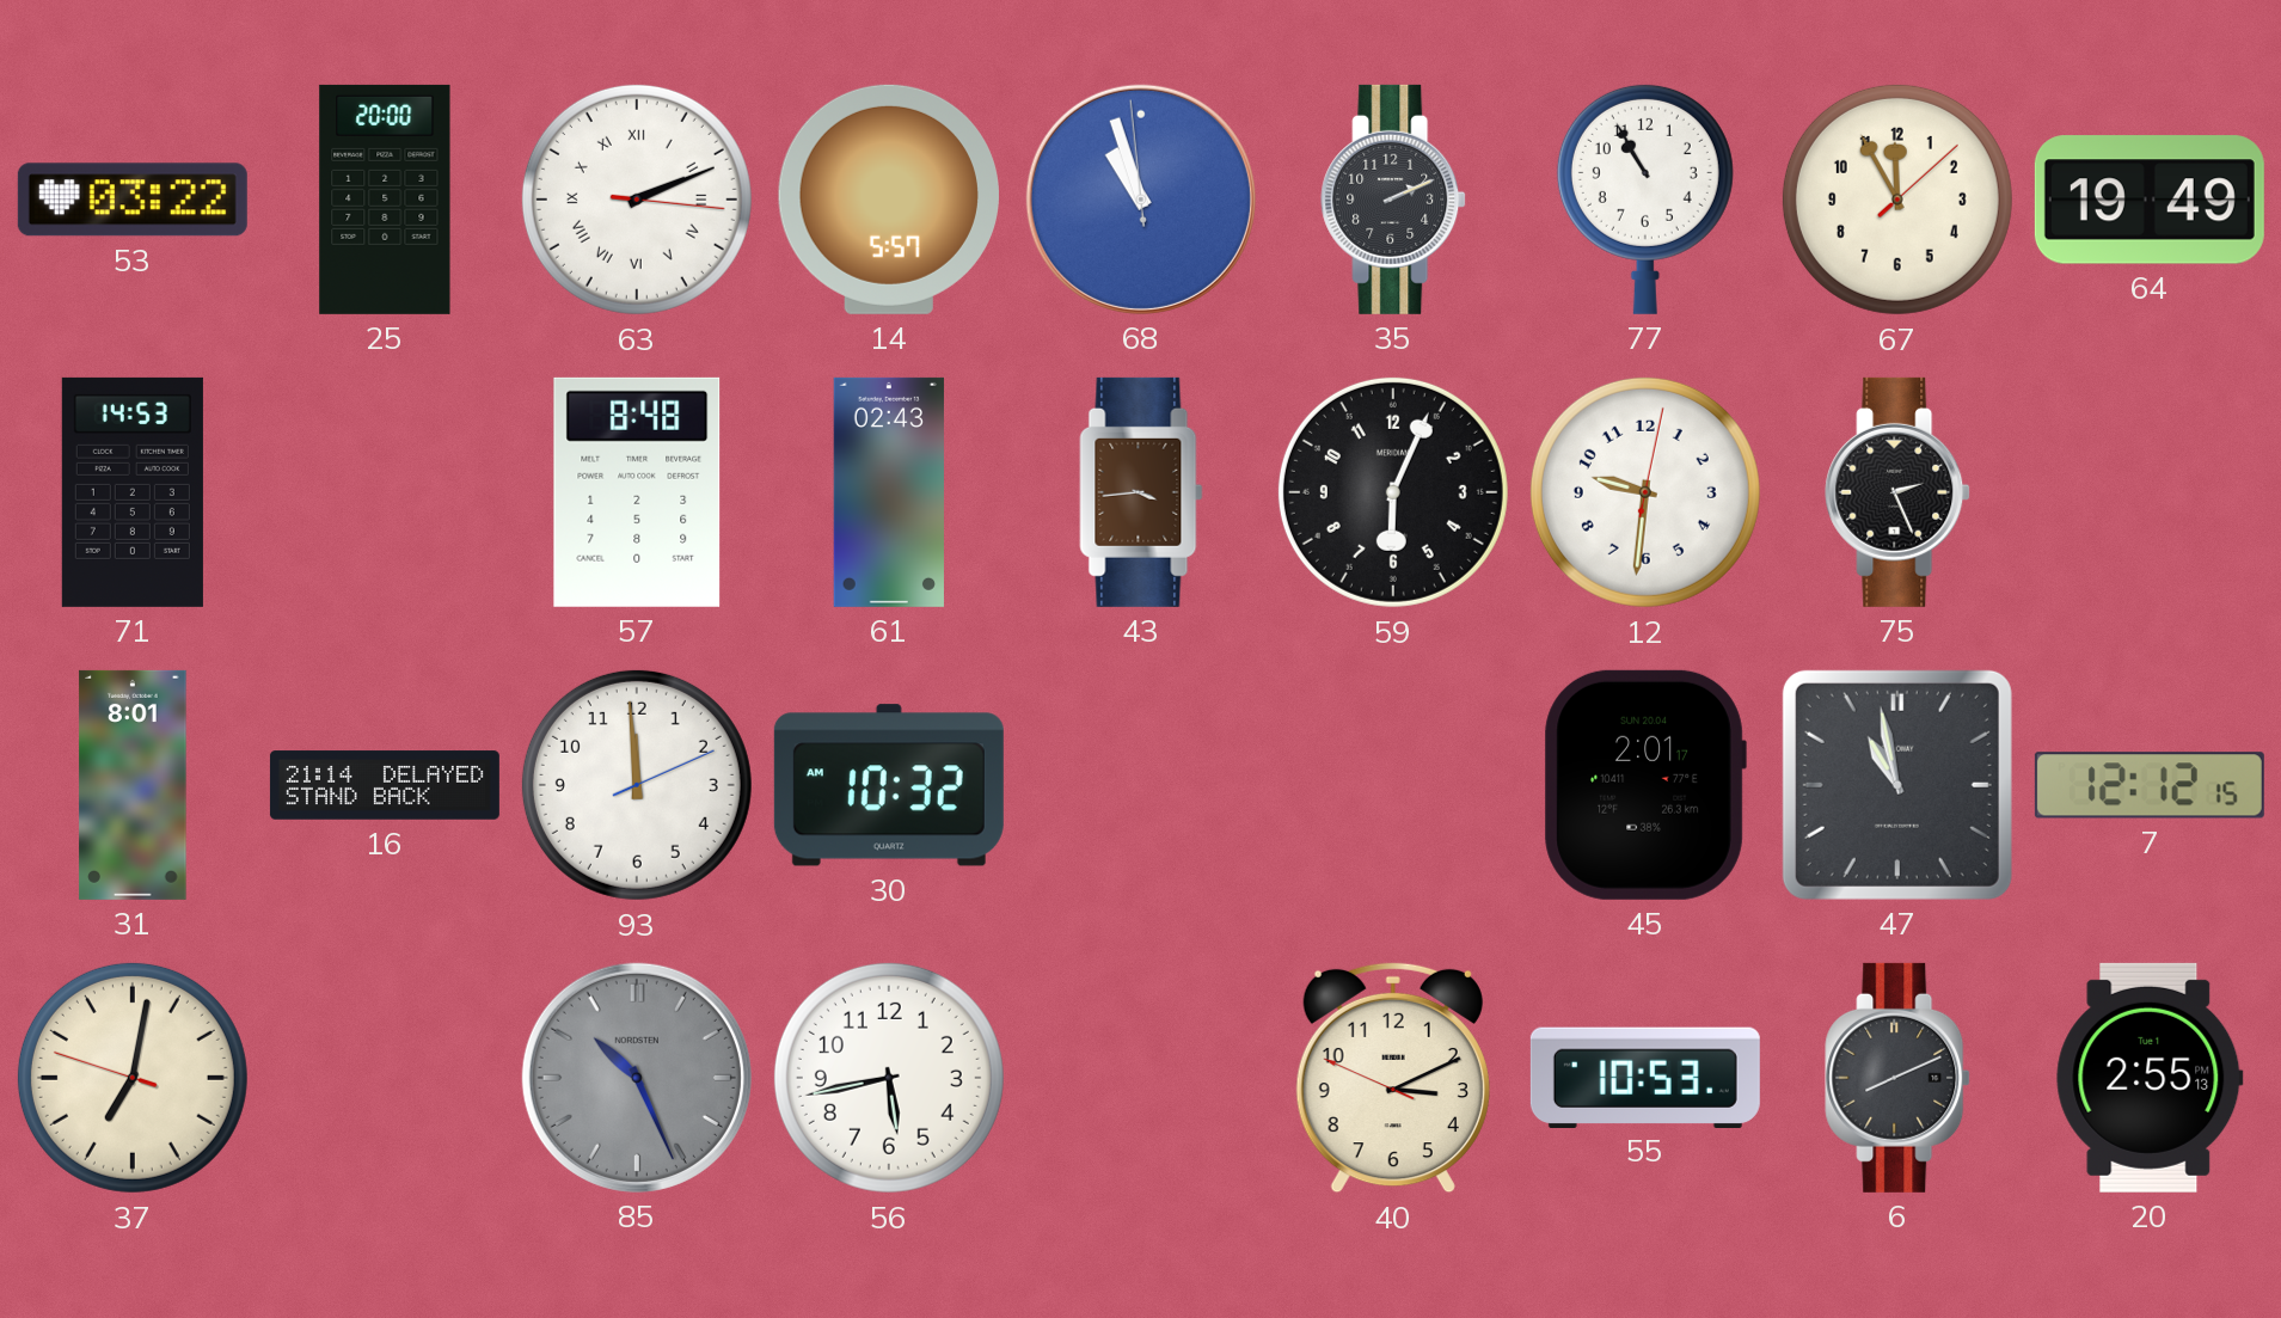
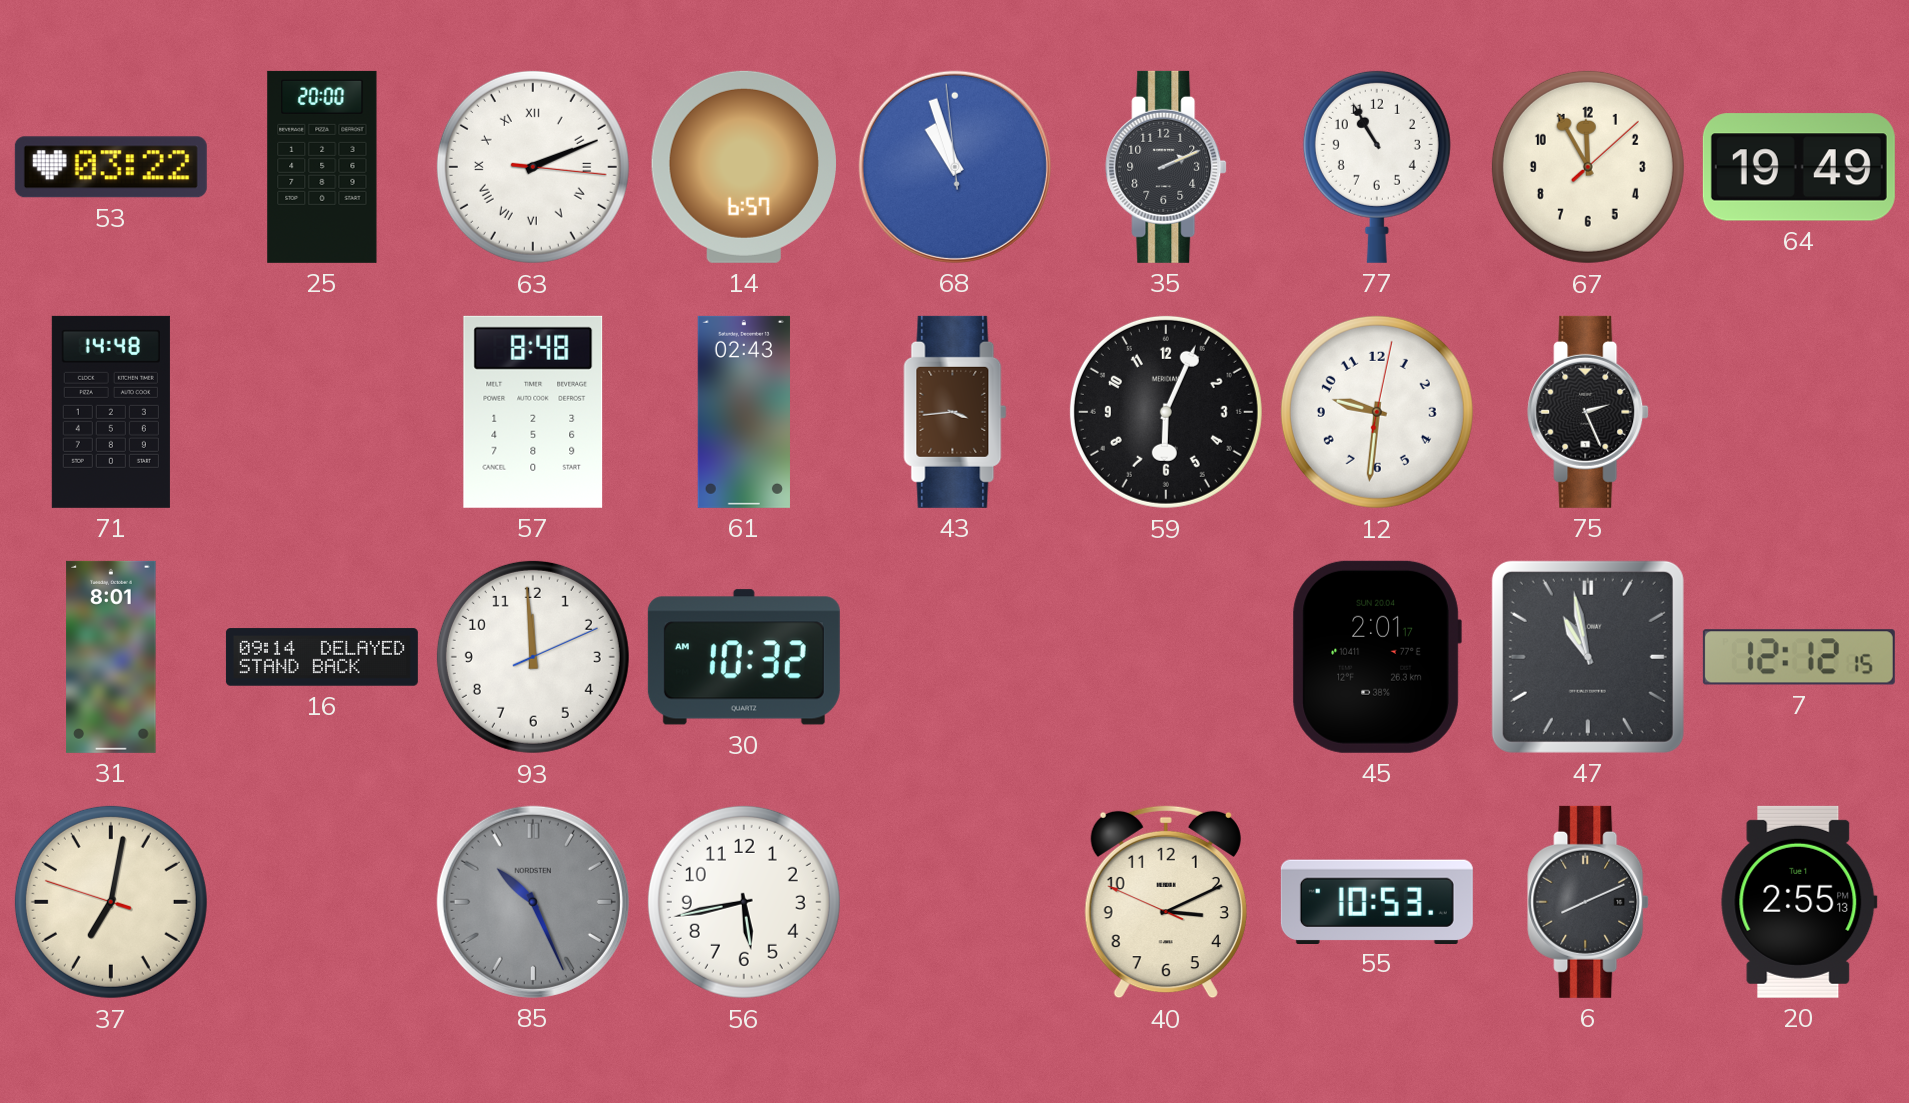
14: 5:57 -> 6:57
71: 14:53 -> 14:48
16: 21:14 -> 09:14
